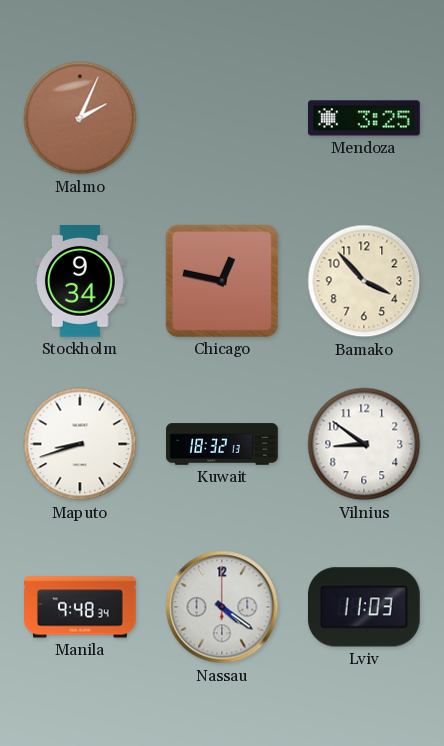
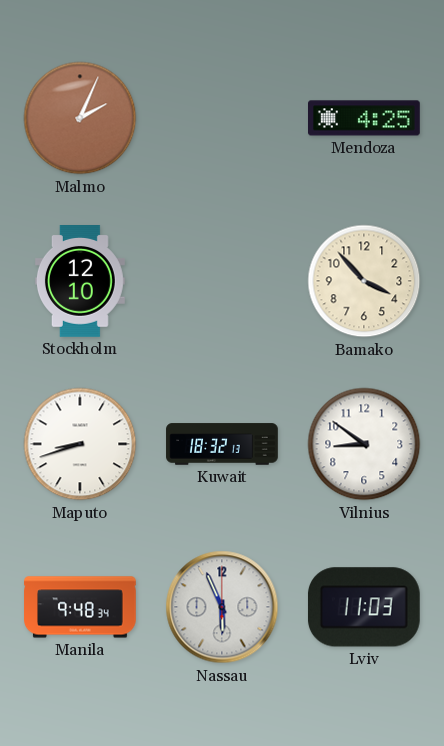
Mendoza: 3:25 -> 4:25
Stockholm: 9:34 -> 12:10
Chicago: 12:47 -> none
Nassau: 4:21 -> 5:56
